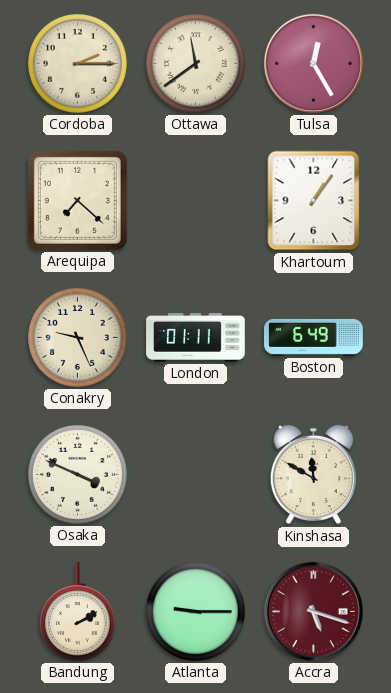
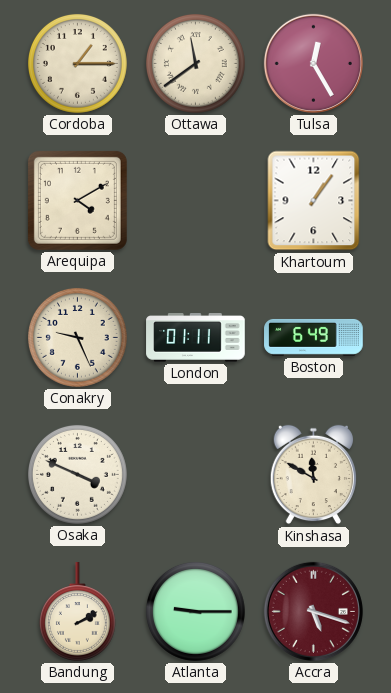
Cordoba: 2:15 -> 1:15
Arequipa: 7:22 -> 4:10
